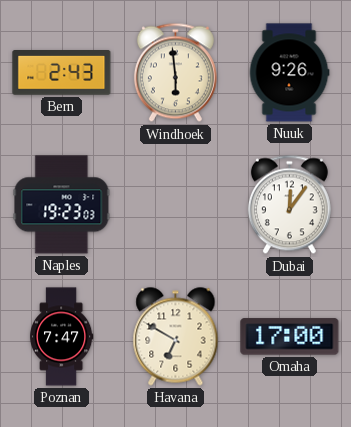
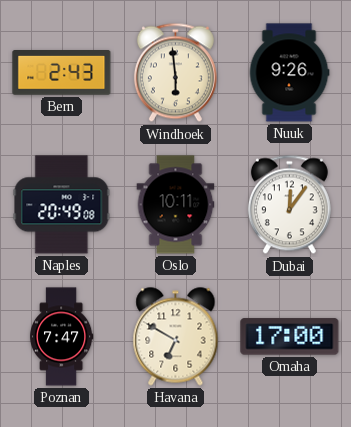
Naples: 19:23 -> 20:49
Oslo: none -> 10:11
